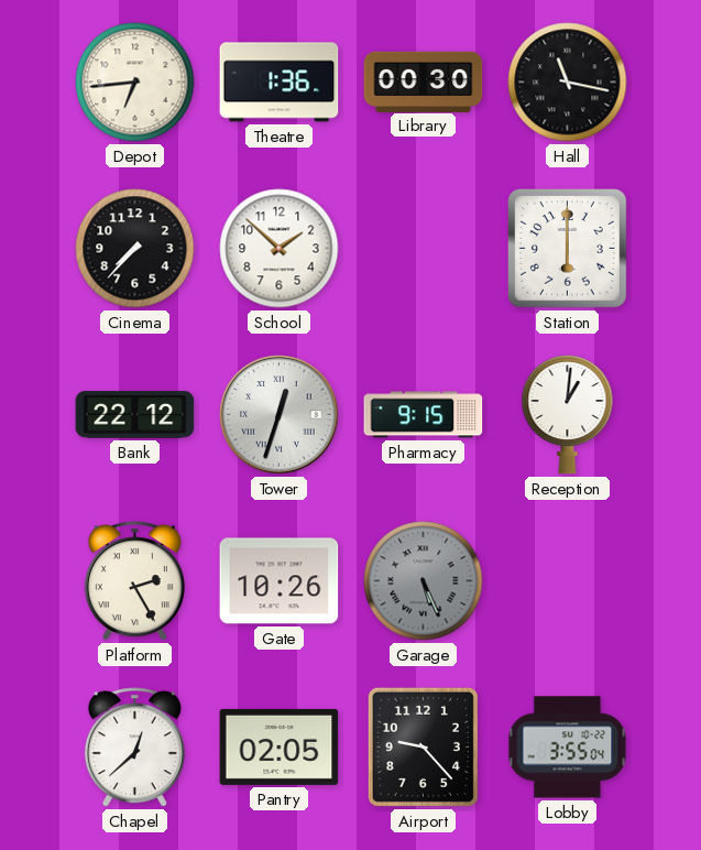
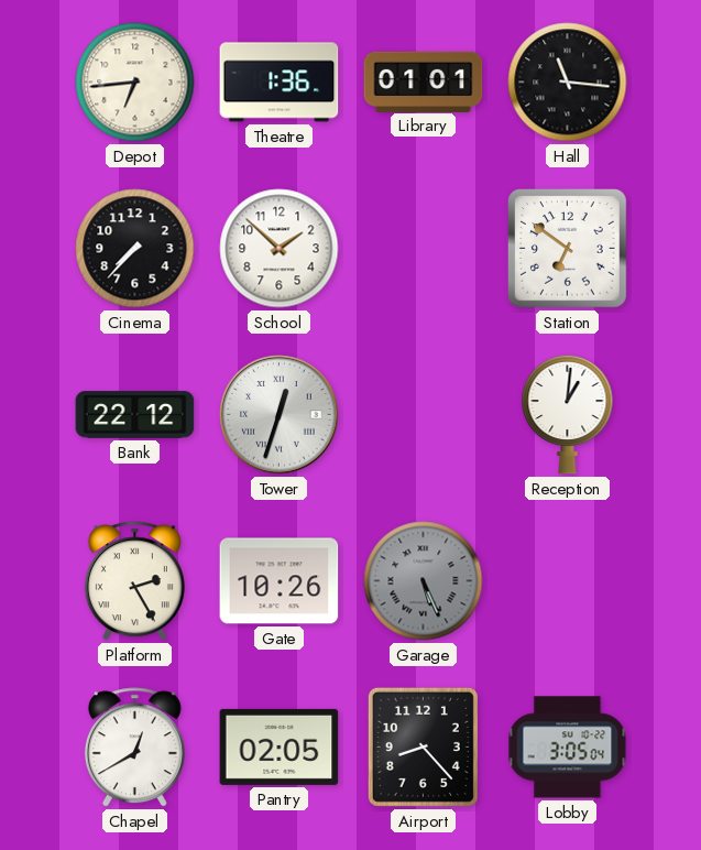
Library: 00:30 -> 01:01
Hall: 11:17 -> 11:16
Station: 6:00 -> 6:51
Pharmacy: 9:15 -> none
Chapel: 12:38 -> 12:40
Airport: 9:23 -> 8:23
Lobby: 3:55 -> 3:05
